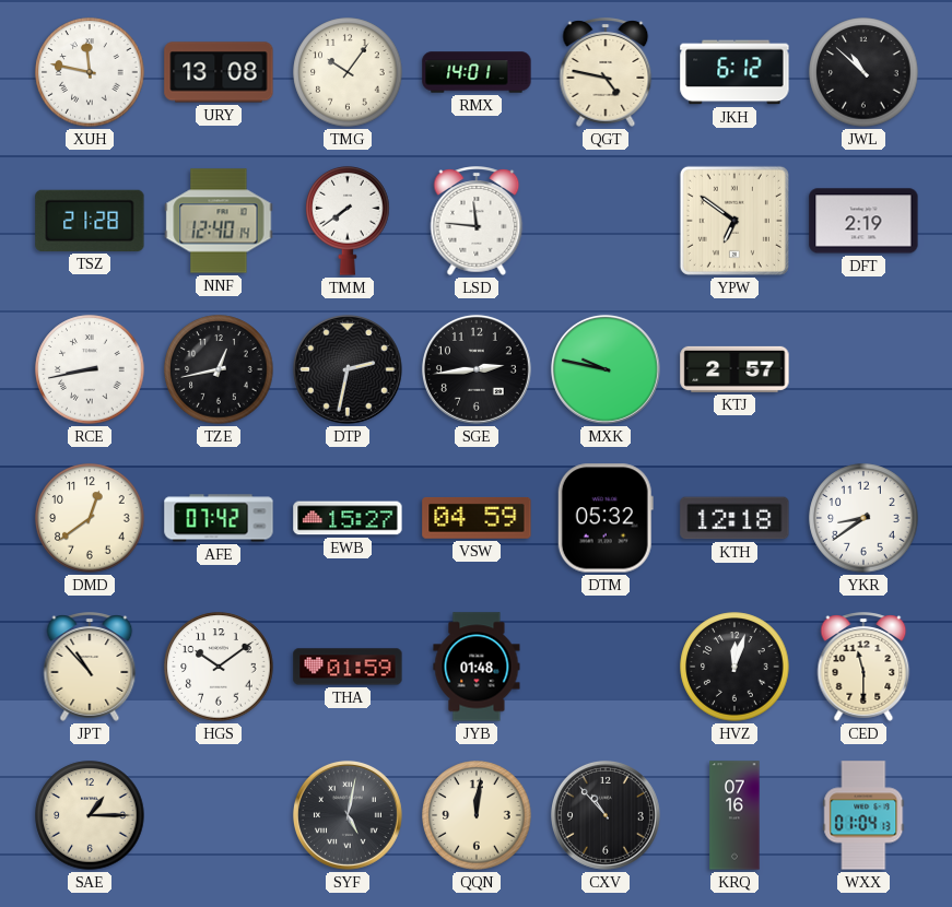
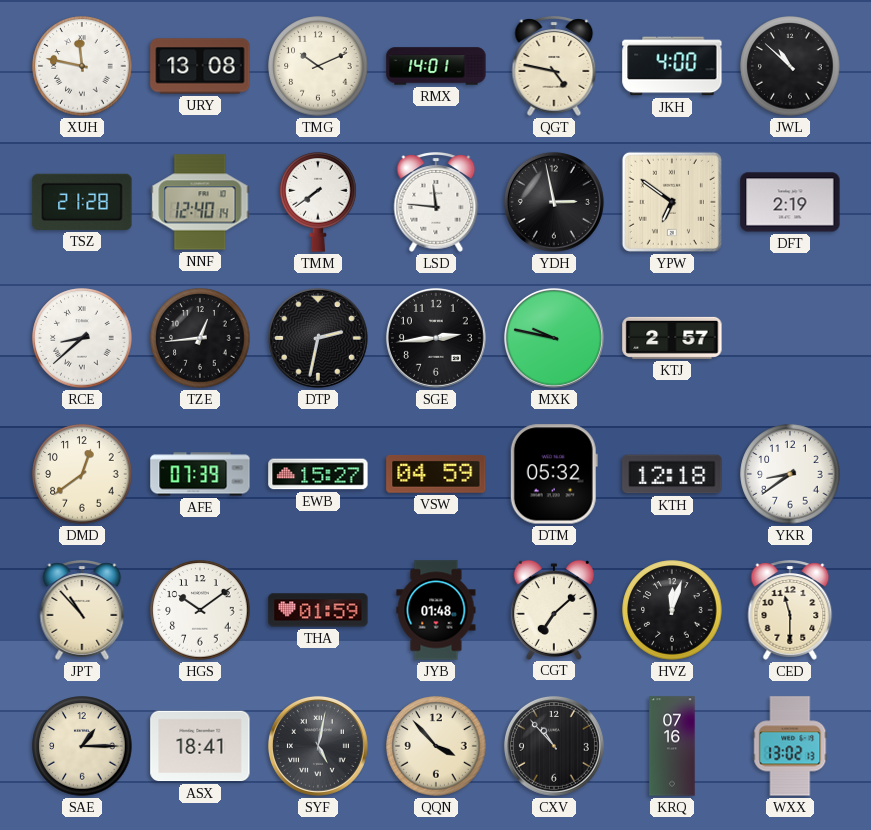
TMG: 10:06 -> 10:11
JKH: 6:12 -> 4:00
YDH: none -> 2:58
RCE: 8:43 -> 8:38
TZE: 12:43 -> 12:44
AFE: 07:42 -> 07:39
CGT: none -> 7:08
ASX: none -> 18:41
QQN: 12:01 -> 3:53
WXX: 01:04 -> 13:02
